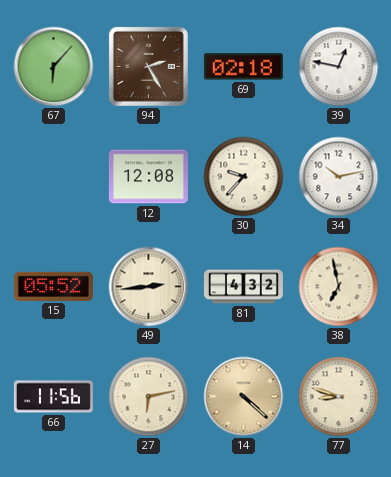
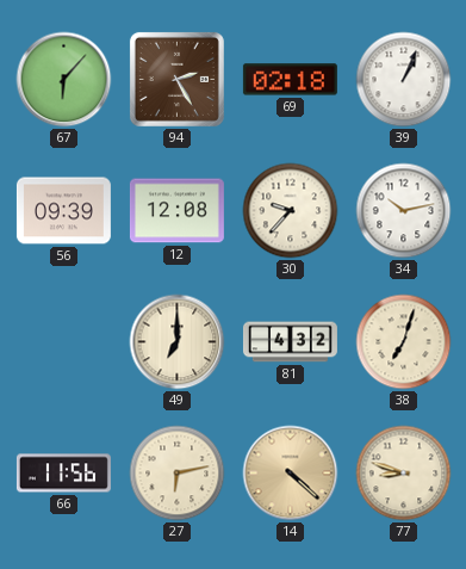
39: 12:47 -> 1:04
56: none -> 09:39
15: 05:52 -> none
49: 2:44 -> 7:00
38: 6:58 -> 7:03
